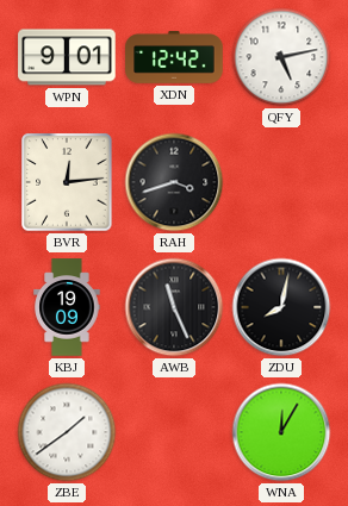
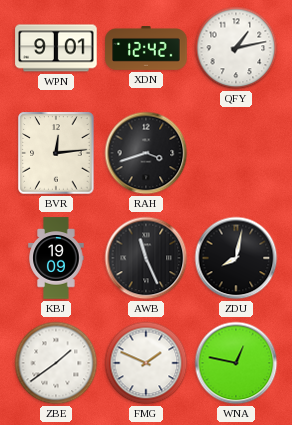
QFY: 5:13 -> 1:13
FMG: none -> 1:49
WNA: 12:05 -> 12:47
